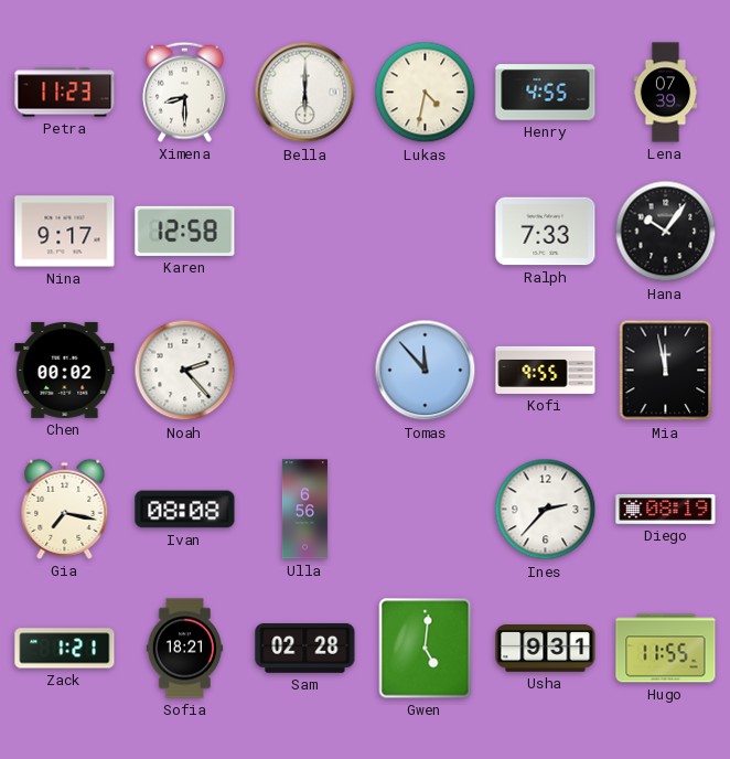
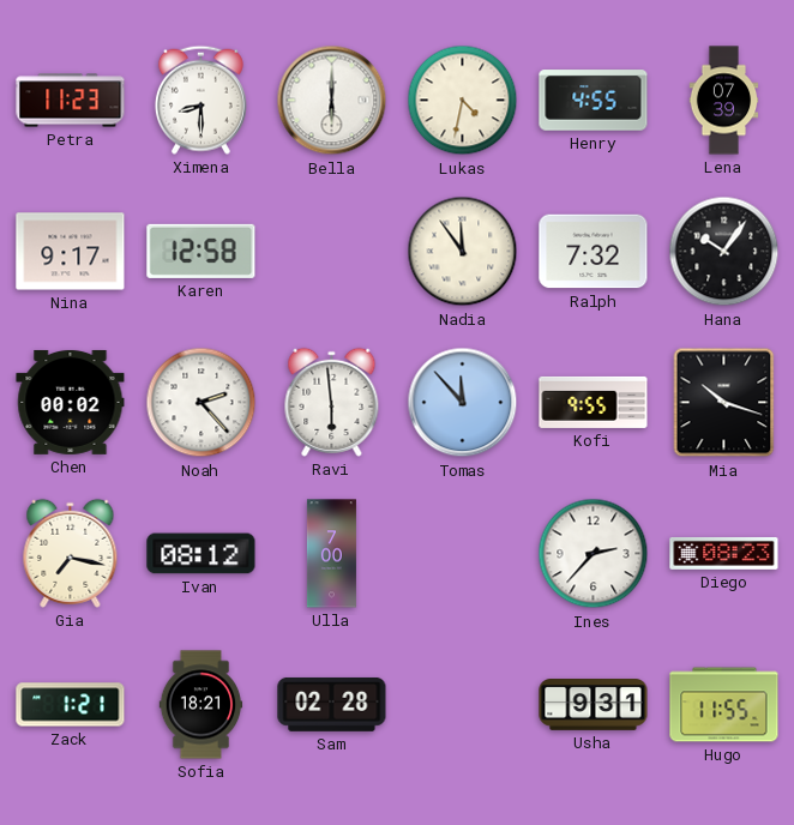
Nadia: none -> 11:54
Ralph: 7:33 -> 7:32
Ravi: none -> 5:59
Mia: 11:58 -> 10:18
Ivan: 08:08 -> 08:12
Ulla: 6:56 -> 7:00
Diego: 08:19 -> 08:23
Gwen: 5:01 -> none
